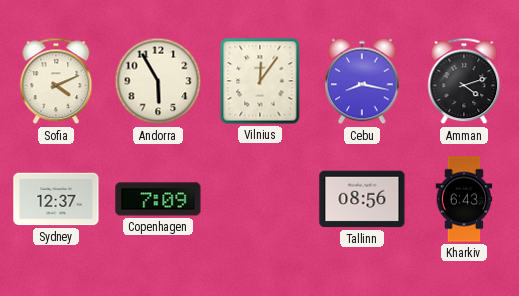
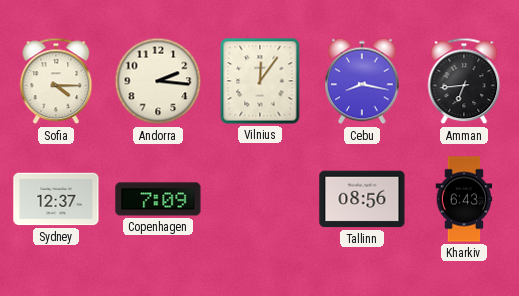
Sofia: 4:11 -> 4:15
Andorra: 5:55 -> 2:16
Amman: 4:12 -> 6:44
